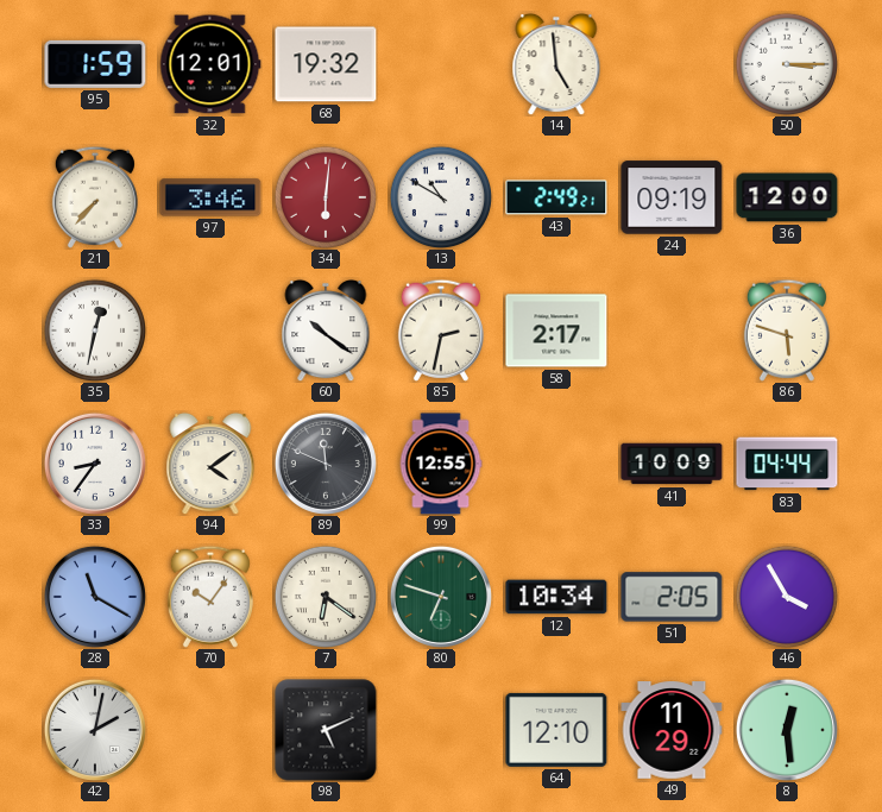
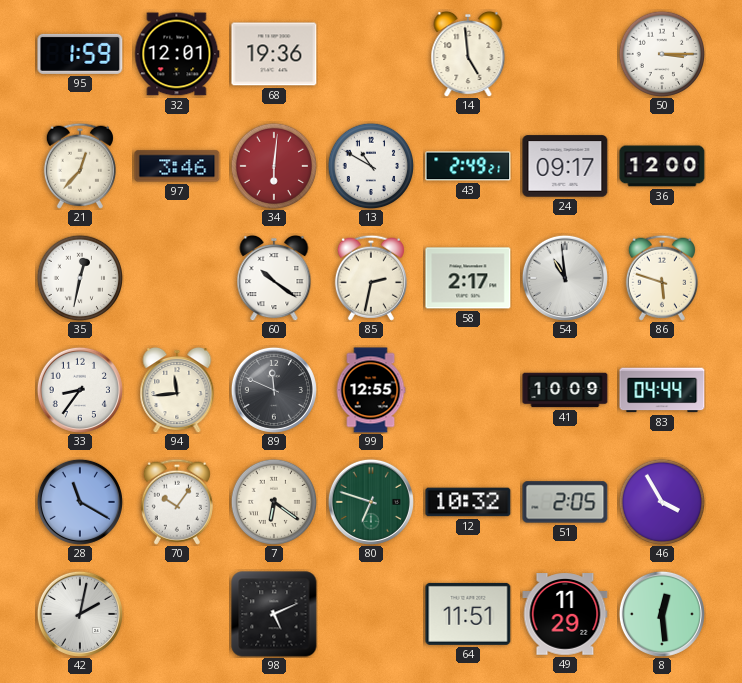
68: 19:32 -> 19:36
21: 7:37 -> 12:37
24: 09:19 -> 09:17
54: none -> 10:59
94: 4:09 -> 11:44
12: 10:34 -> 10:32
64: 12:10 -> 11:51
